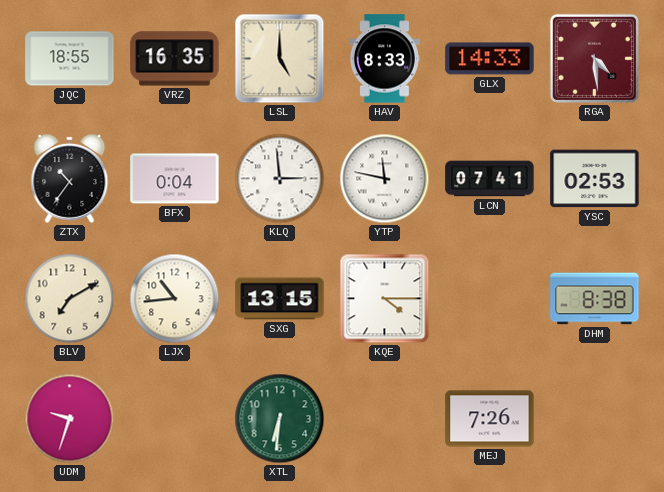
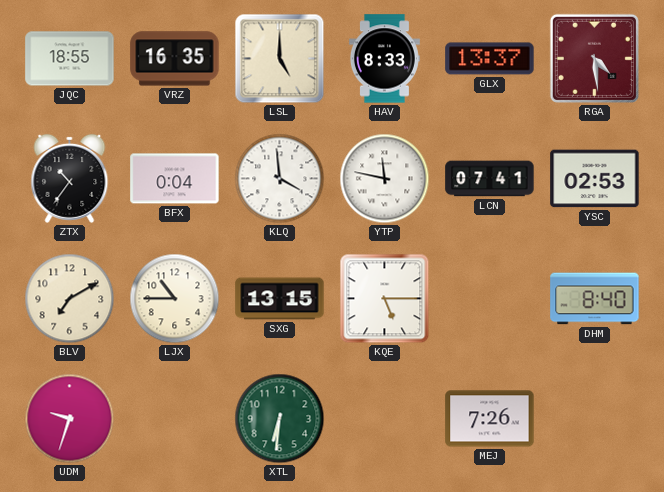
GLX: 14:33 -> 13:37
KLQ: 2:59 -> 3:59
LJX: 10:44 -> 10:45
KQE: 4:15 -> 5:15
DHM: 8:38 -> 8:40
